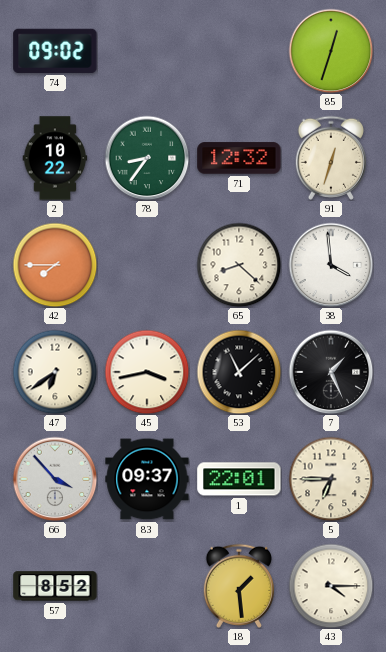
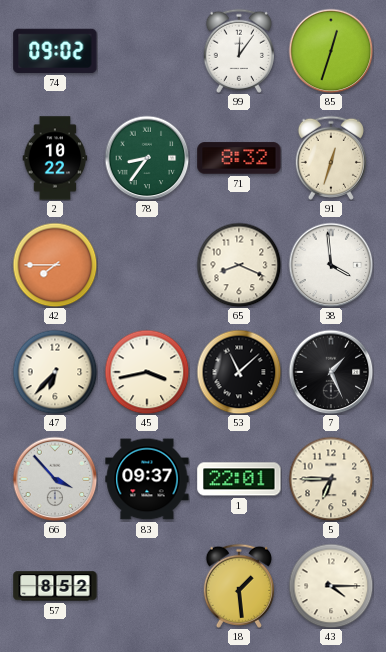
99: none -> 12:06
71: 12:32 -> 8:32
65: 8:22 -> 8:19
47: 6:39 -> 6:37
